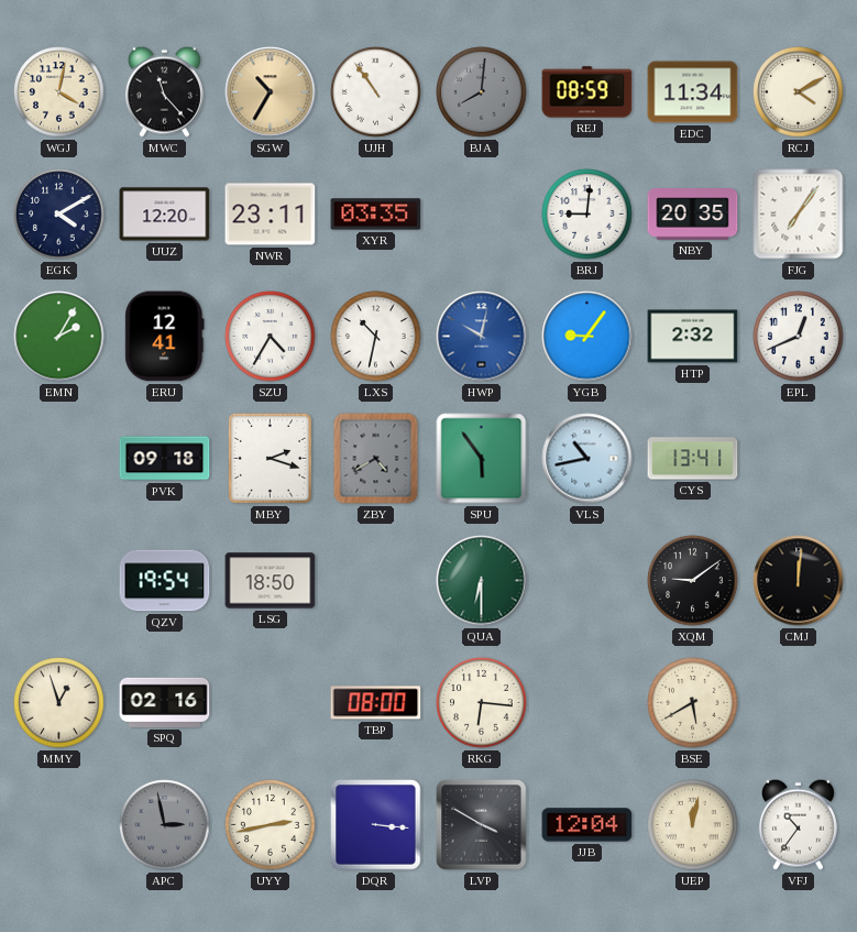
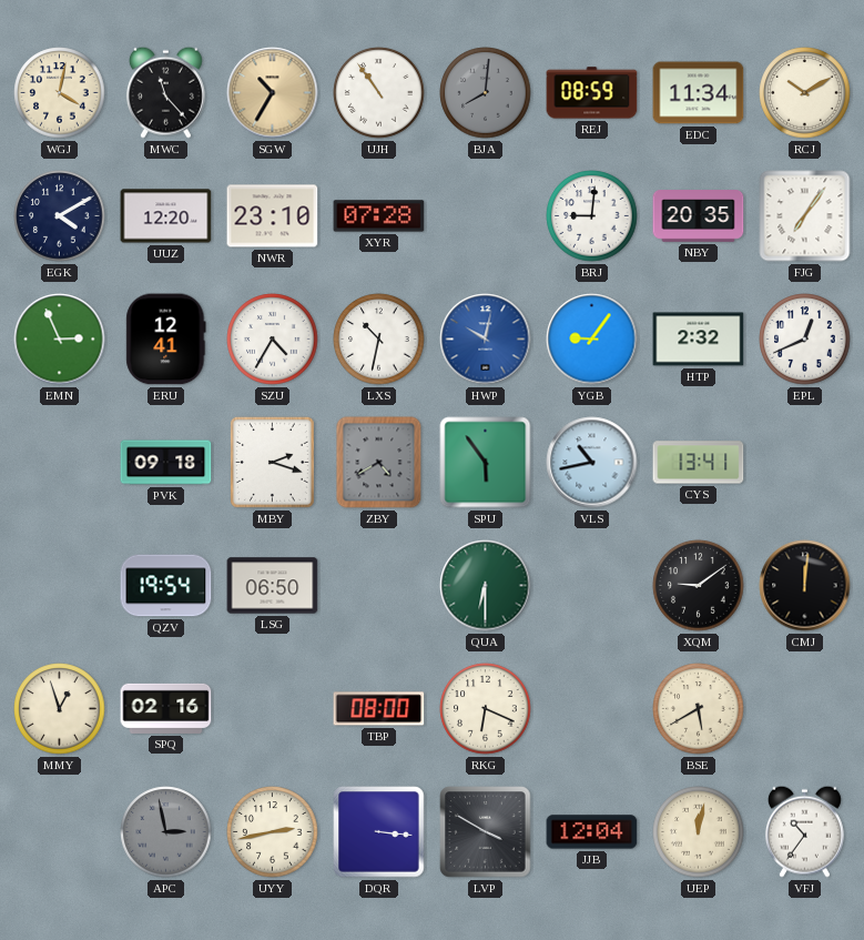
RCJ: 4:10 -> 10:10
NWR: 23:11 -> 23:10
XYR: 03:35 -> 07:28
EMN: 2:05 -> 2:56
LSG: 18:50 -> 06:50
RKG: 6:16 -> 6:19
